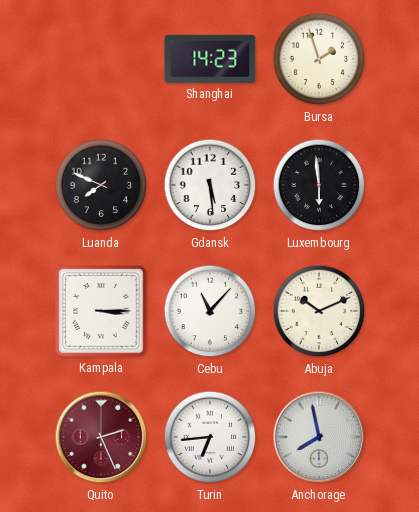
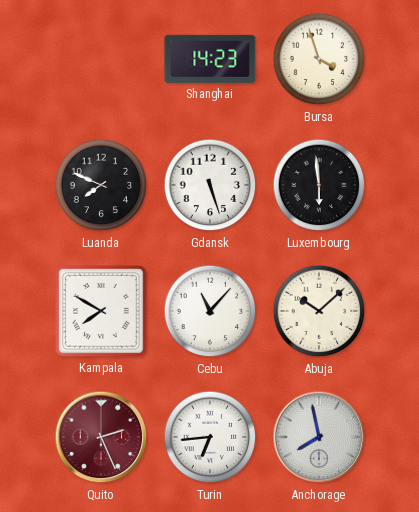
Bursa: 1:57 -> 3:57
Gdansk: 5:29 -> 5:27
Kampala: 3:15 -> 7:50
Abuja: 10:11 -> 10:08
